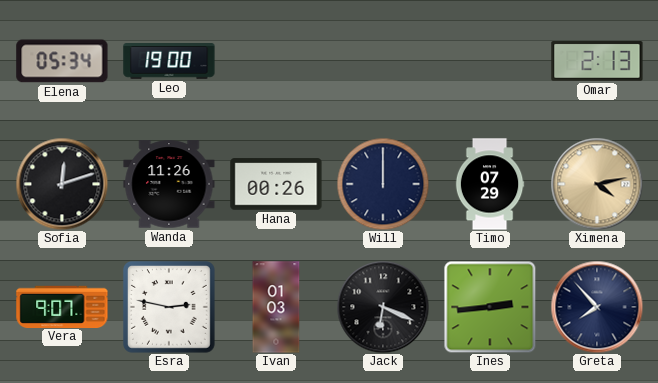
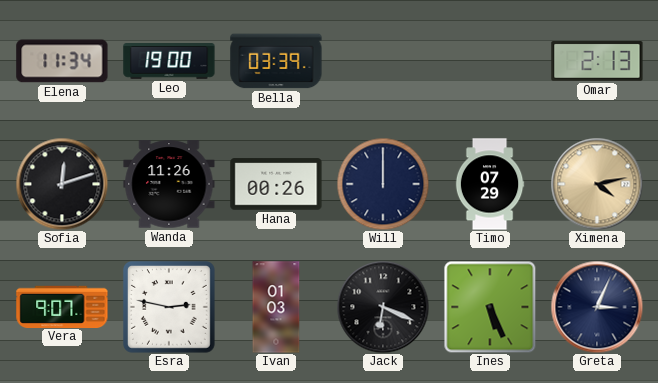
Elena: 05:34 -> 11:34
Bella: none -> 03:39
Ines: 2:44 -> 5:26
Greta: 7:53 -> 3:04
